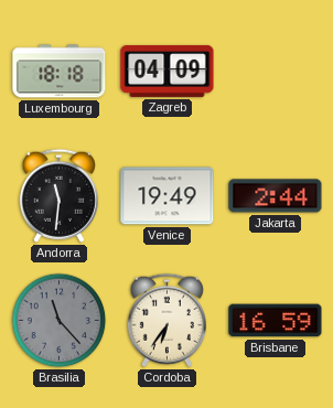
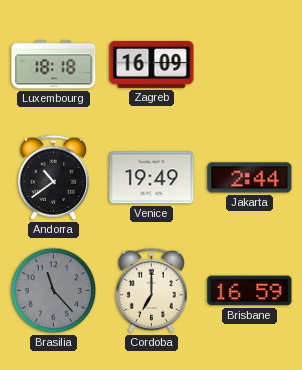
Zagreb: 04:09 -> 16:09
Andorra: 11:31 -> 10:39
Cordoba: 6:36 -> 7:00
